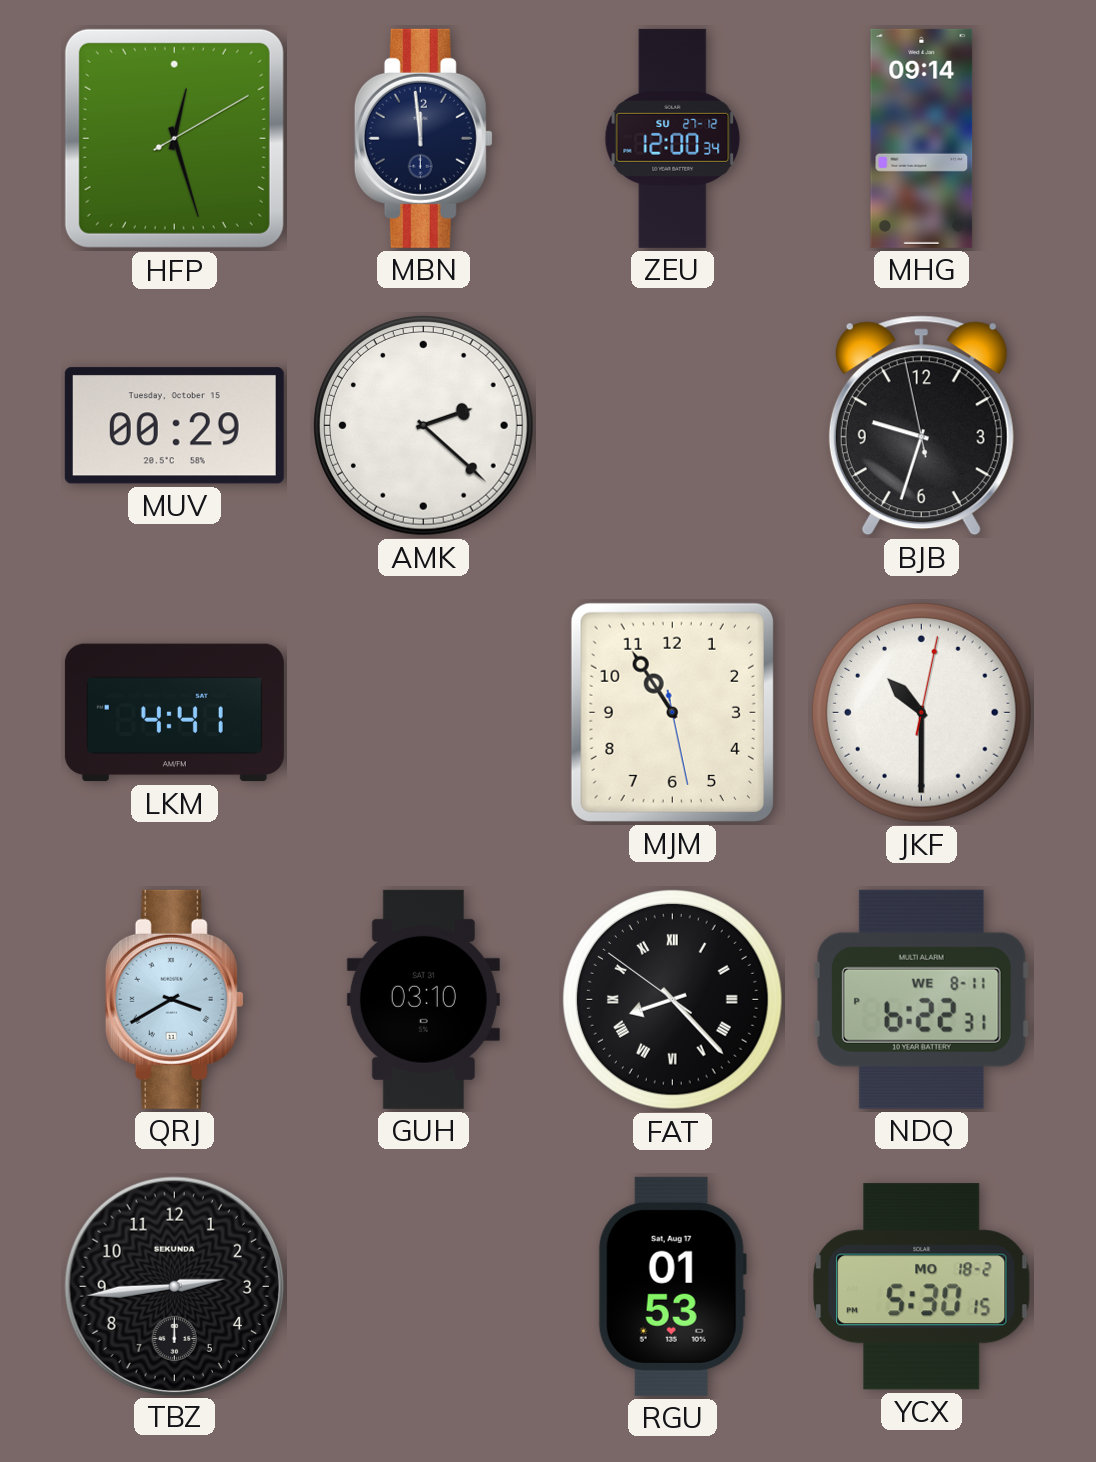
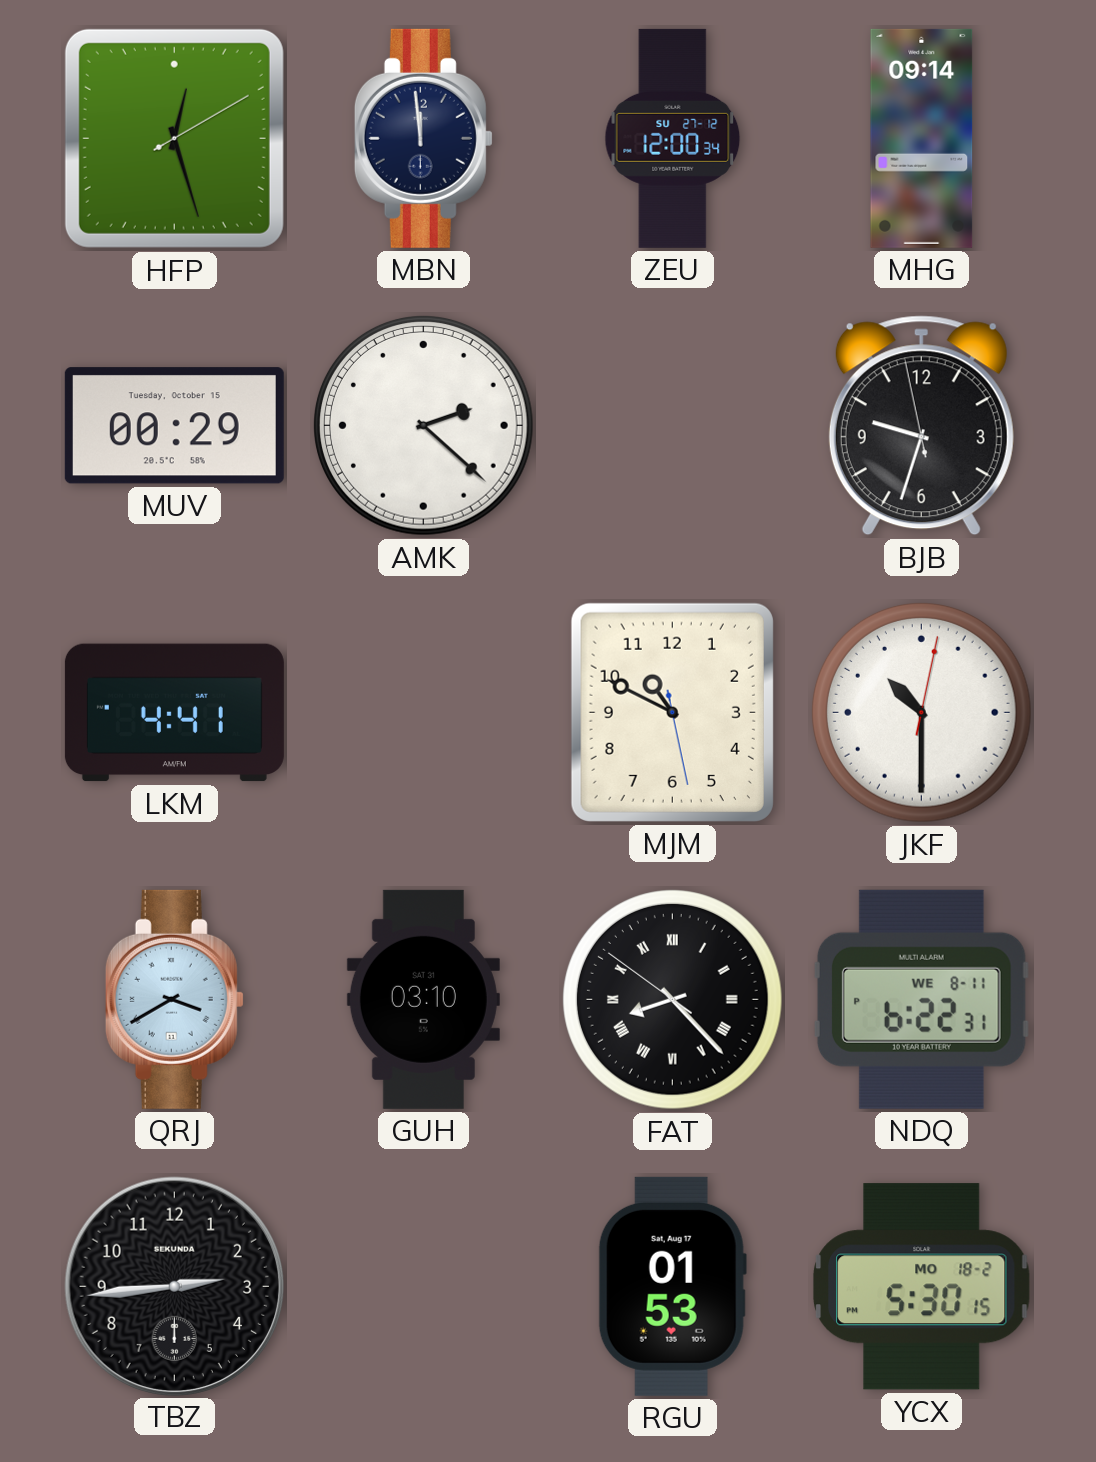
MJM: 10:54 -> 10:49
